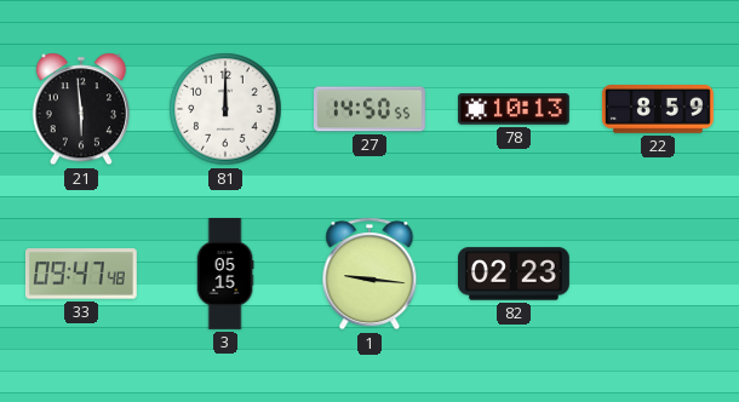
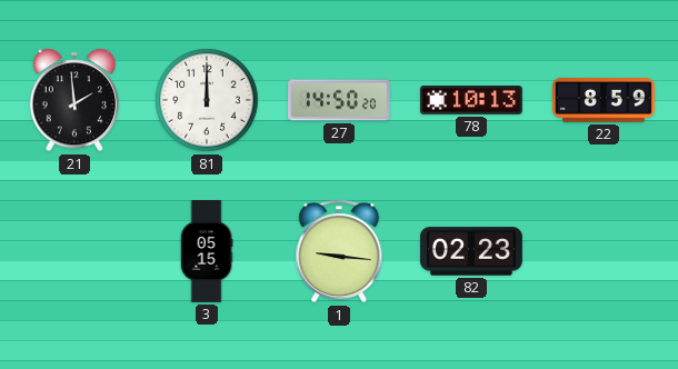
21: 5:59 -> 1:59
27: 14:50:55 -> 14:50:20
33: 09:47 -> none
